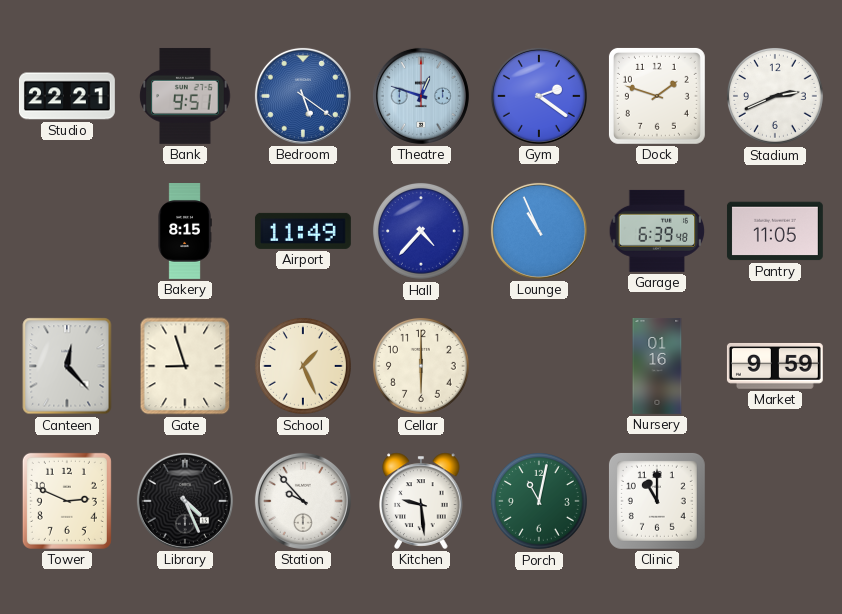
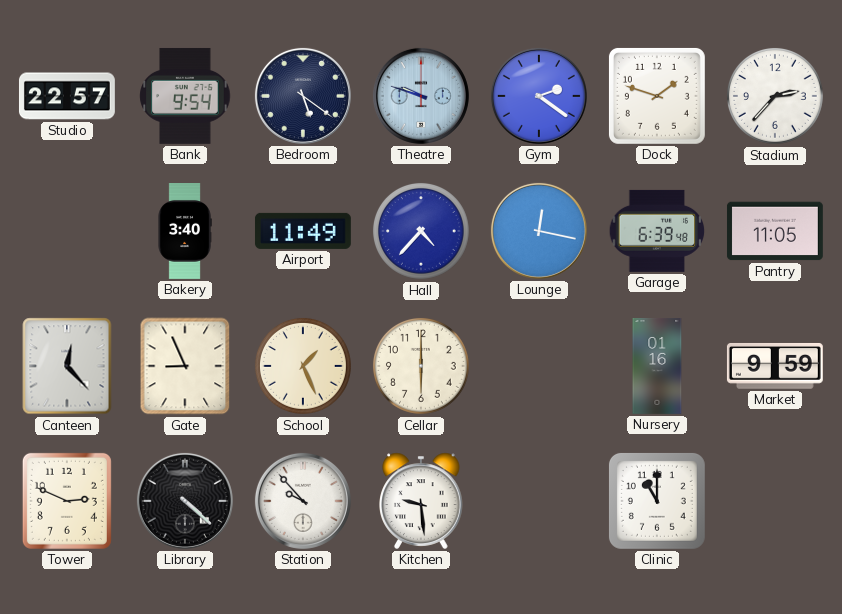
Studio: 22:21 -> 22:57
Bank: 9:51 -> 9:54
Bedroom dial: blue -> navy
Theatre: 12:48 -> 9:48
Stadium: 2:41 -> 2:37
Bakery: 8:15 -> 3:40
Lounge: 10:56 -> 12:17
Gate: 8:57 -> 8:56
Library: 4:26 -> 4:22
Porch: 11:02 -> none
